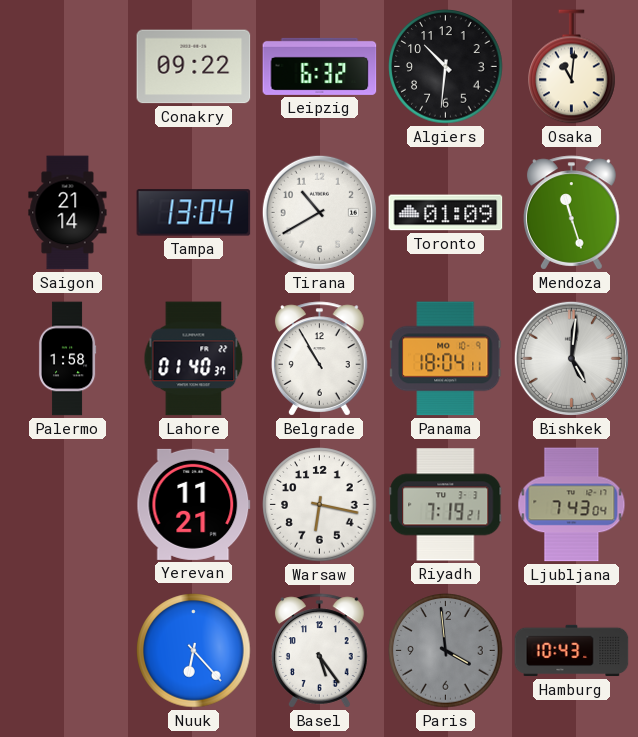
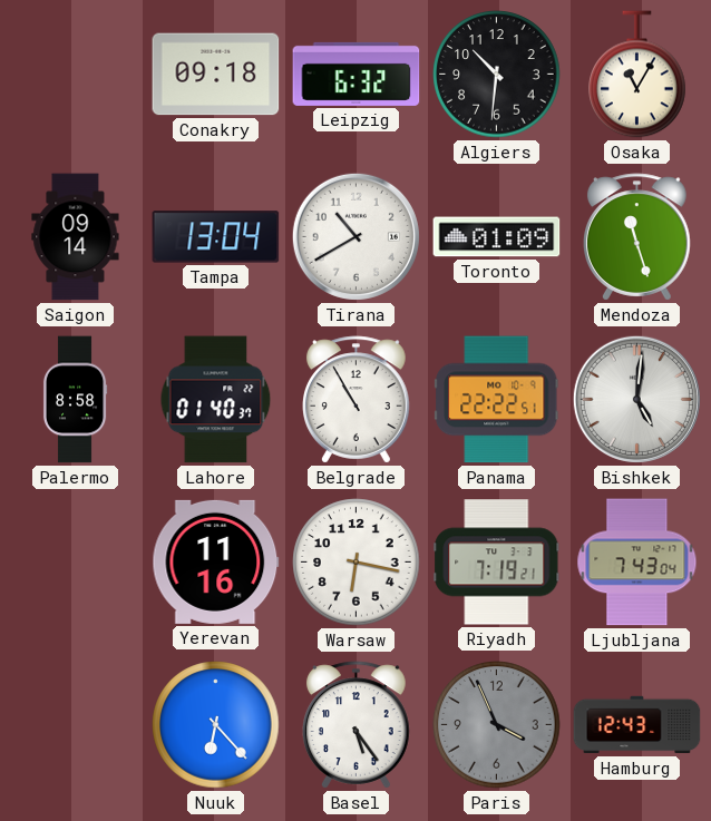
Conakry: 09:22 -> 09:18
Osaka: 11:01 -> 11:05
Saigon: 21:14 -> 09:14
Palermo: 1:58 -> 8:58
Panama: 18:04 -> 22:22
Yerevan: 11:21 -> 11:16
Paris: 3:59 -> 3:56
Hamburg: 10:43 -> 12:43
